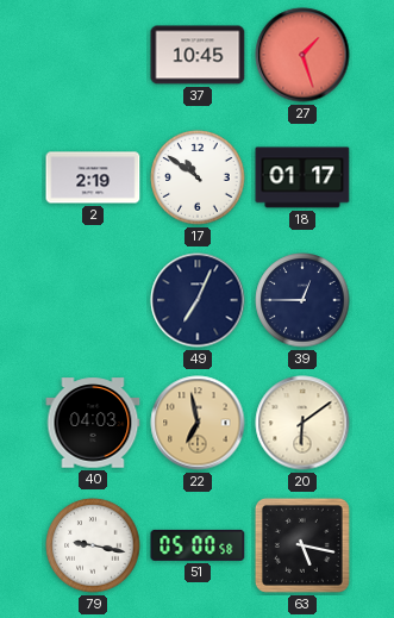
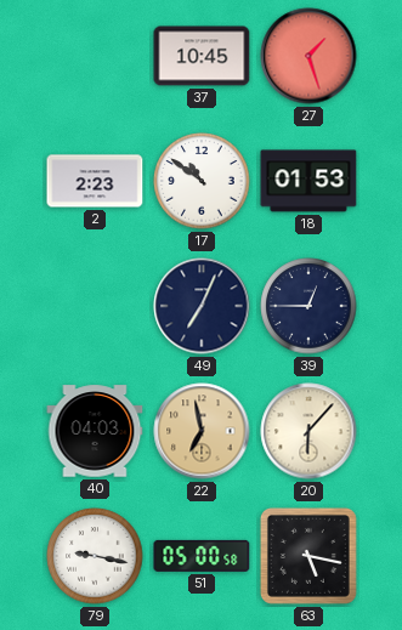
2: 2:19 -> 2:23
18: 01:17 -> 01:53
20: 6:09 -> 6:07
